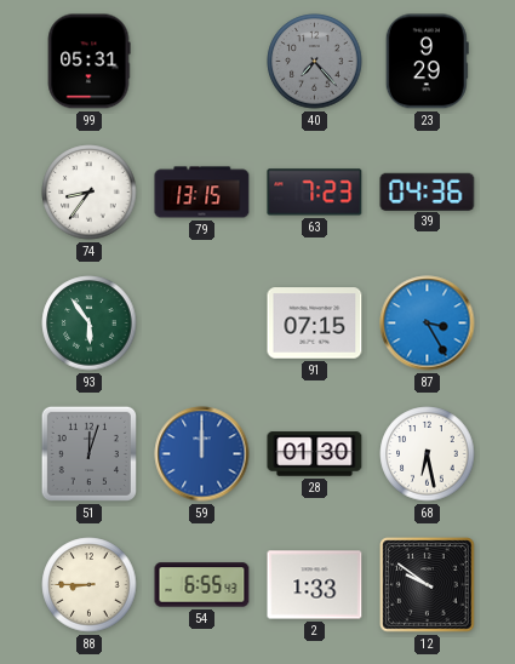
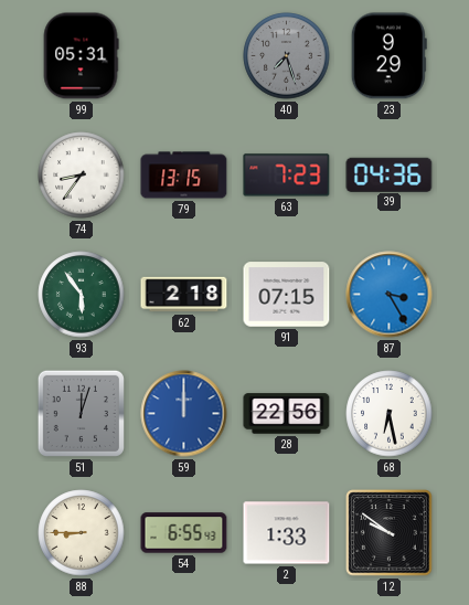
40: 7:23 -> 7:27
62: none -> 2:18
28: 01:30 -> 22:56
